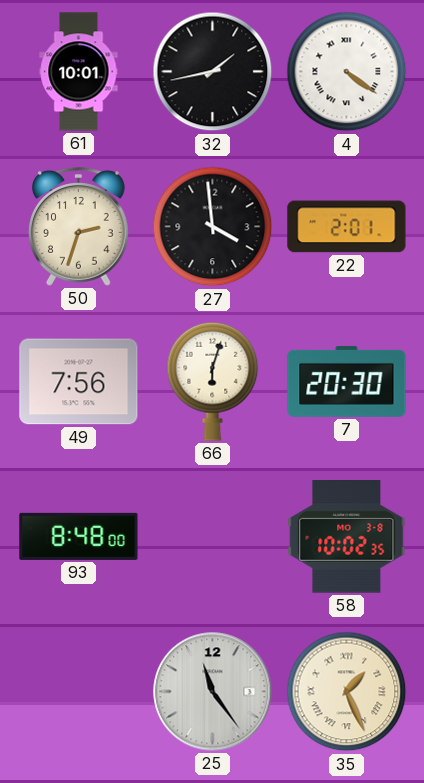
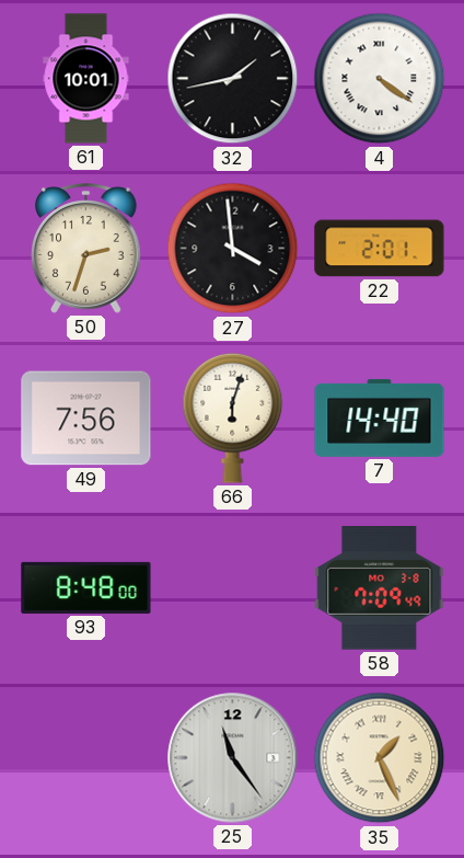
7: 20:30 -> 14:40
58: 10:02 -> 7:09
